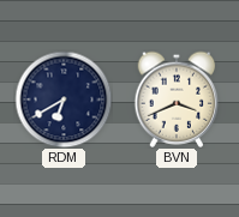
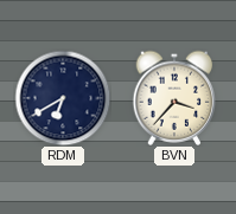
BVN: 3:41 -> 3:37
